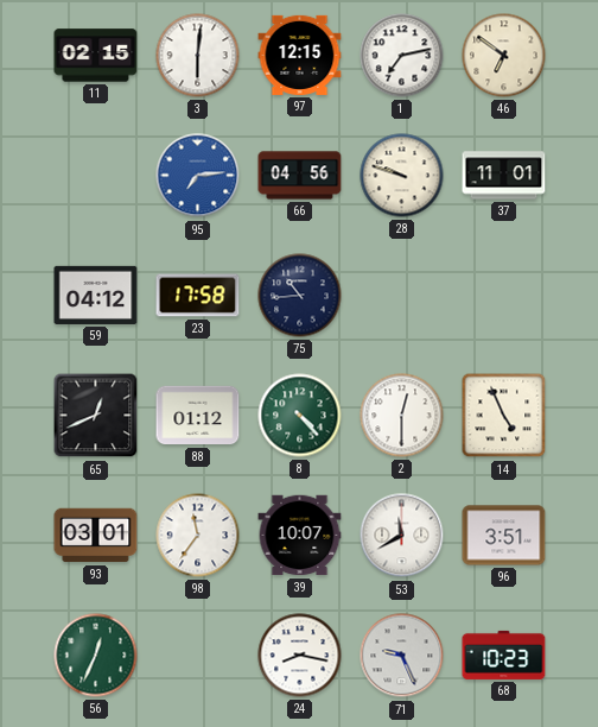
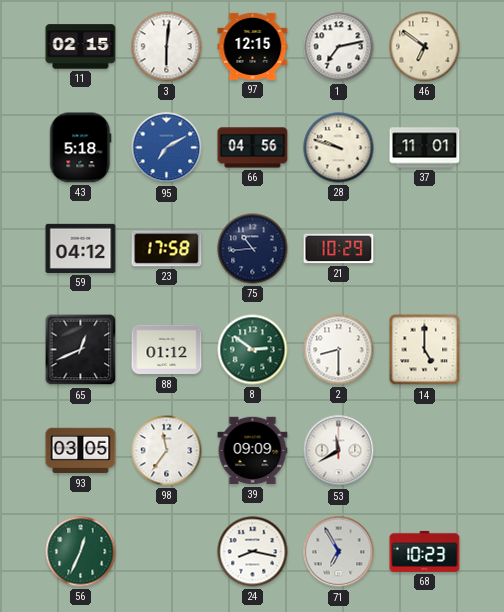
43: none -> 5:18
95: 7:14 -> 7:10
21: none -> 10:29
8: 4:23 -> 2:51
2: 12:30 -> 8:30
14: 4:56 -> 5:00
93: 03:01 -> 03:05
39: 10:07 -> 09:09
96: 3:51 -> none
71: 9:26 -> 6:55
